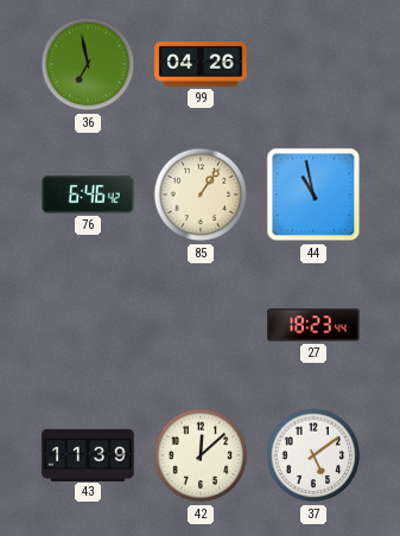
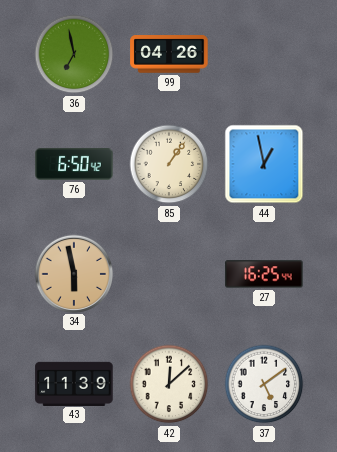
76: 6:46 -> 6:50
44: 10:58 -> 12:58
34: none -> 5:58
27: 18:23 -> 16:25
